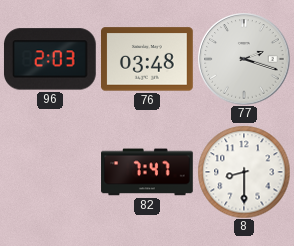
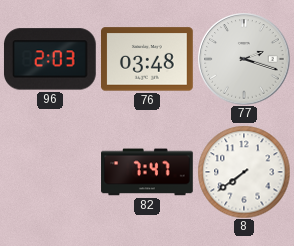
8: 8:30 -> 7:39
